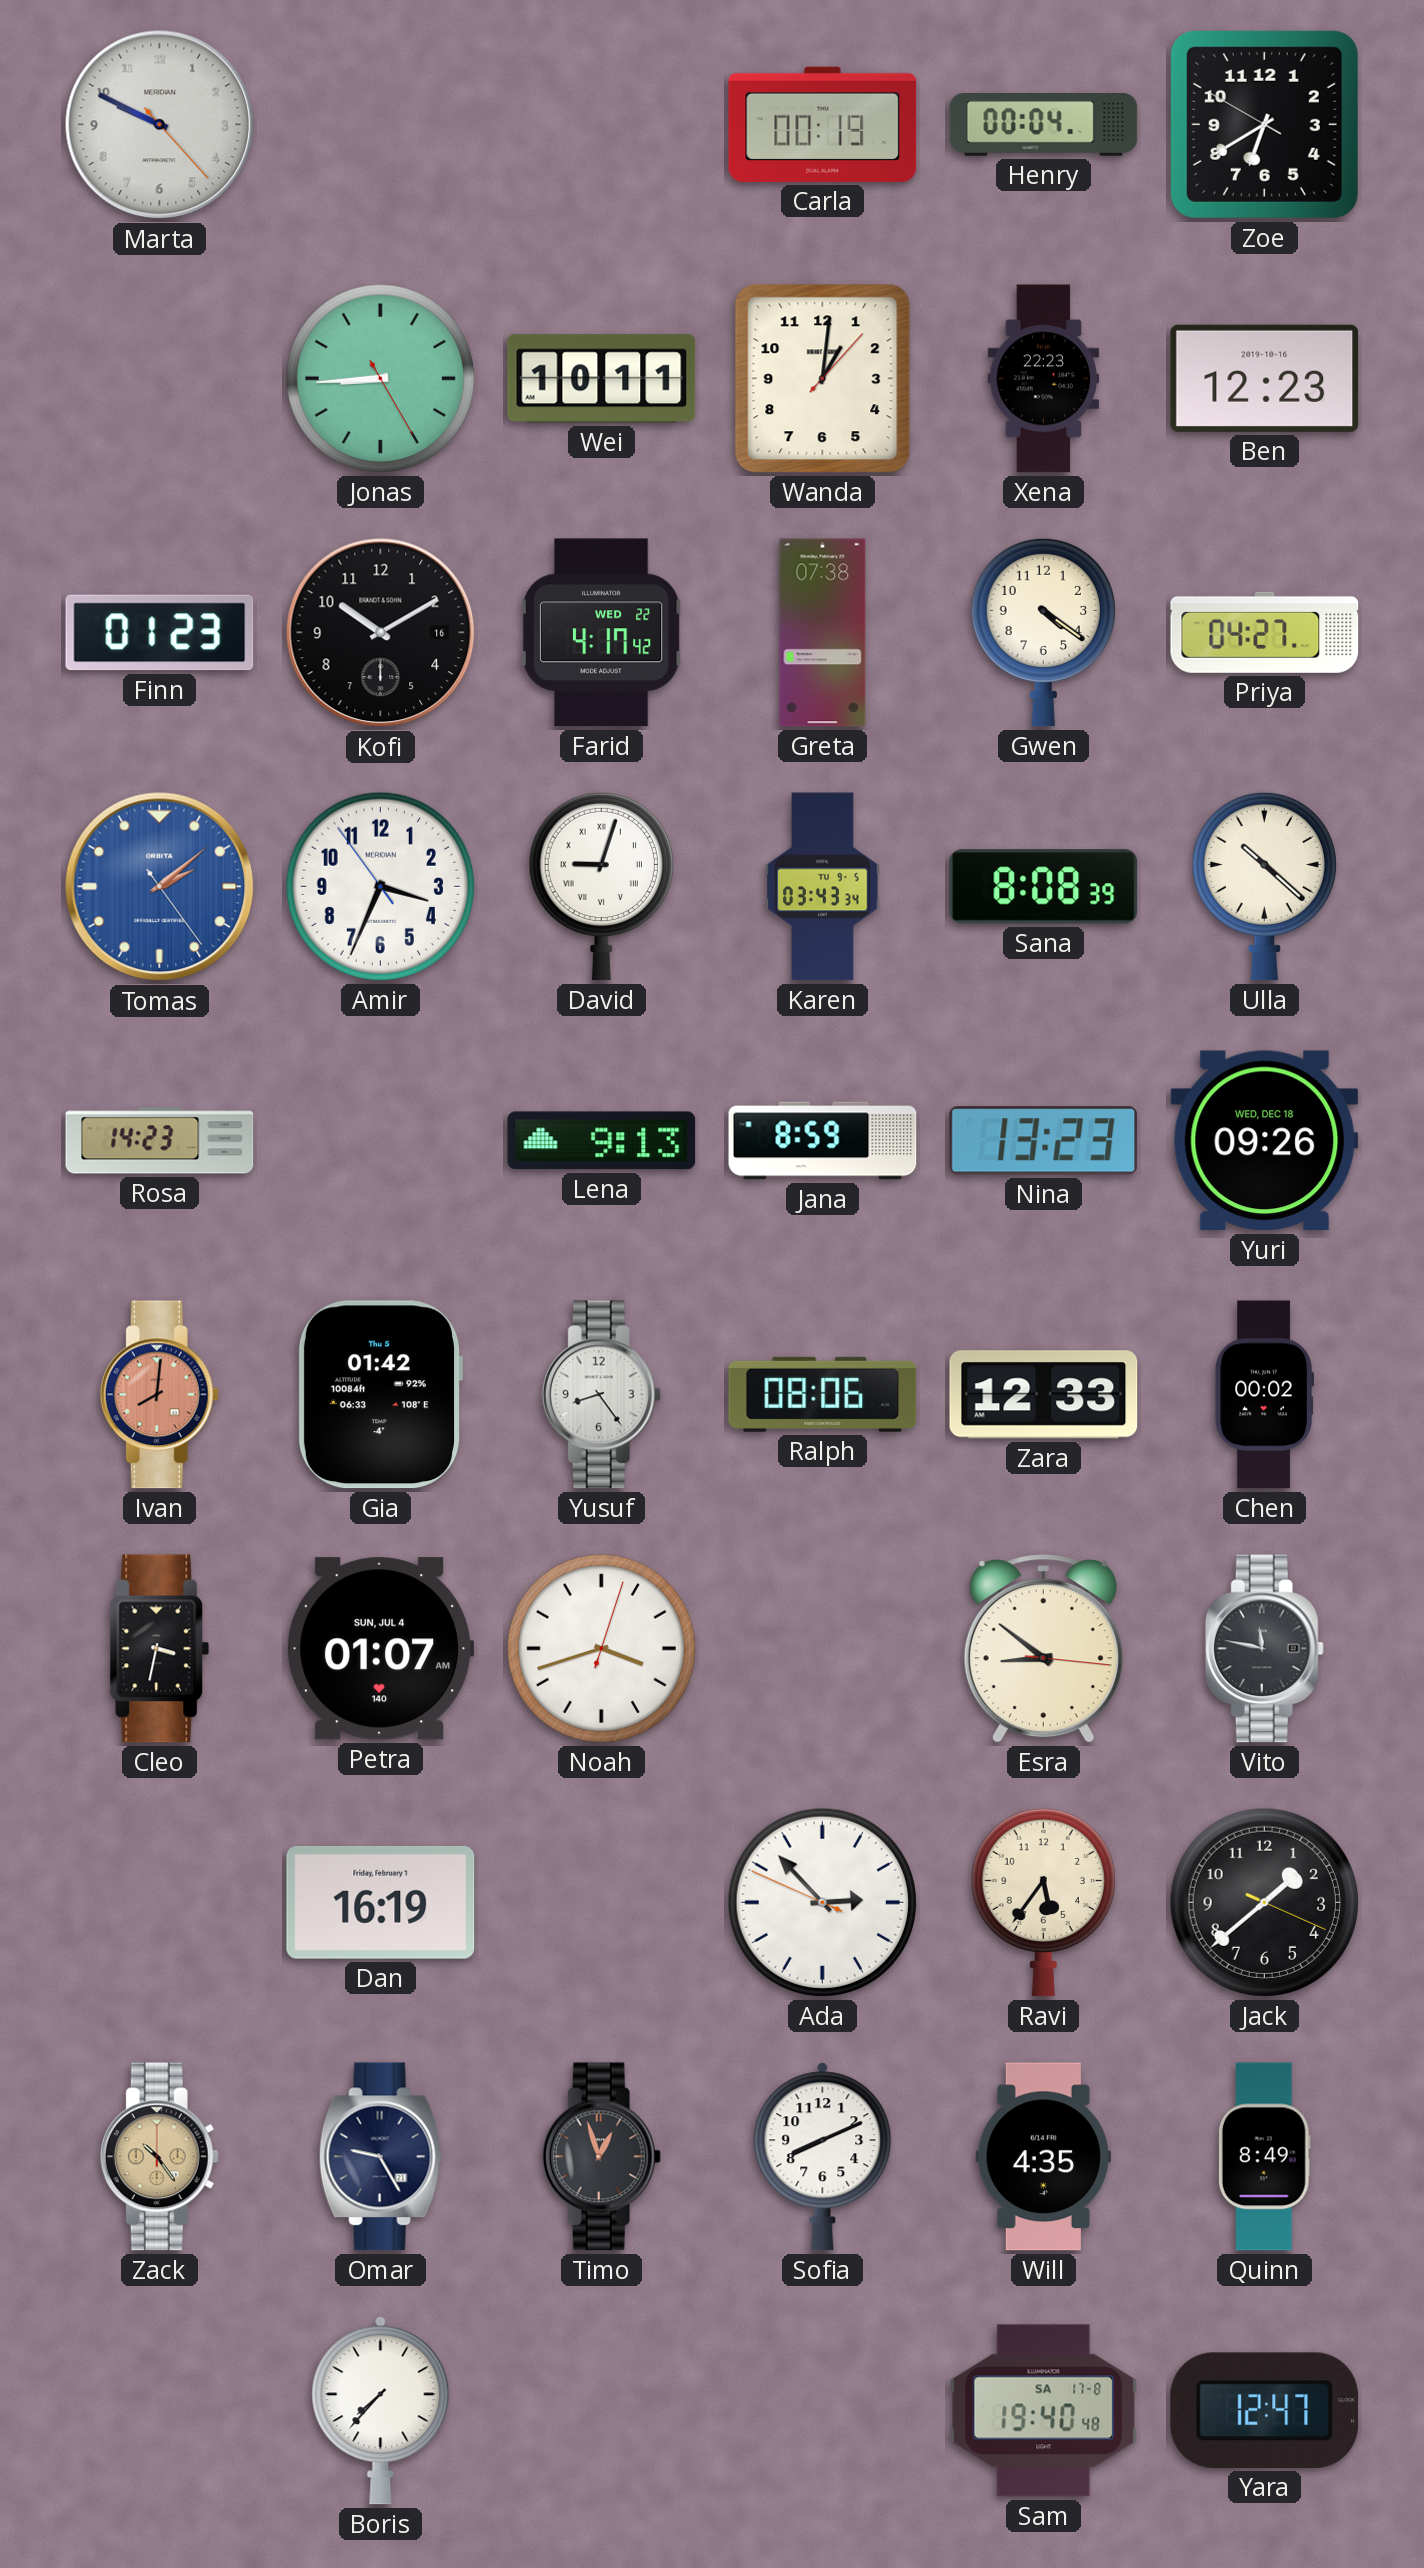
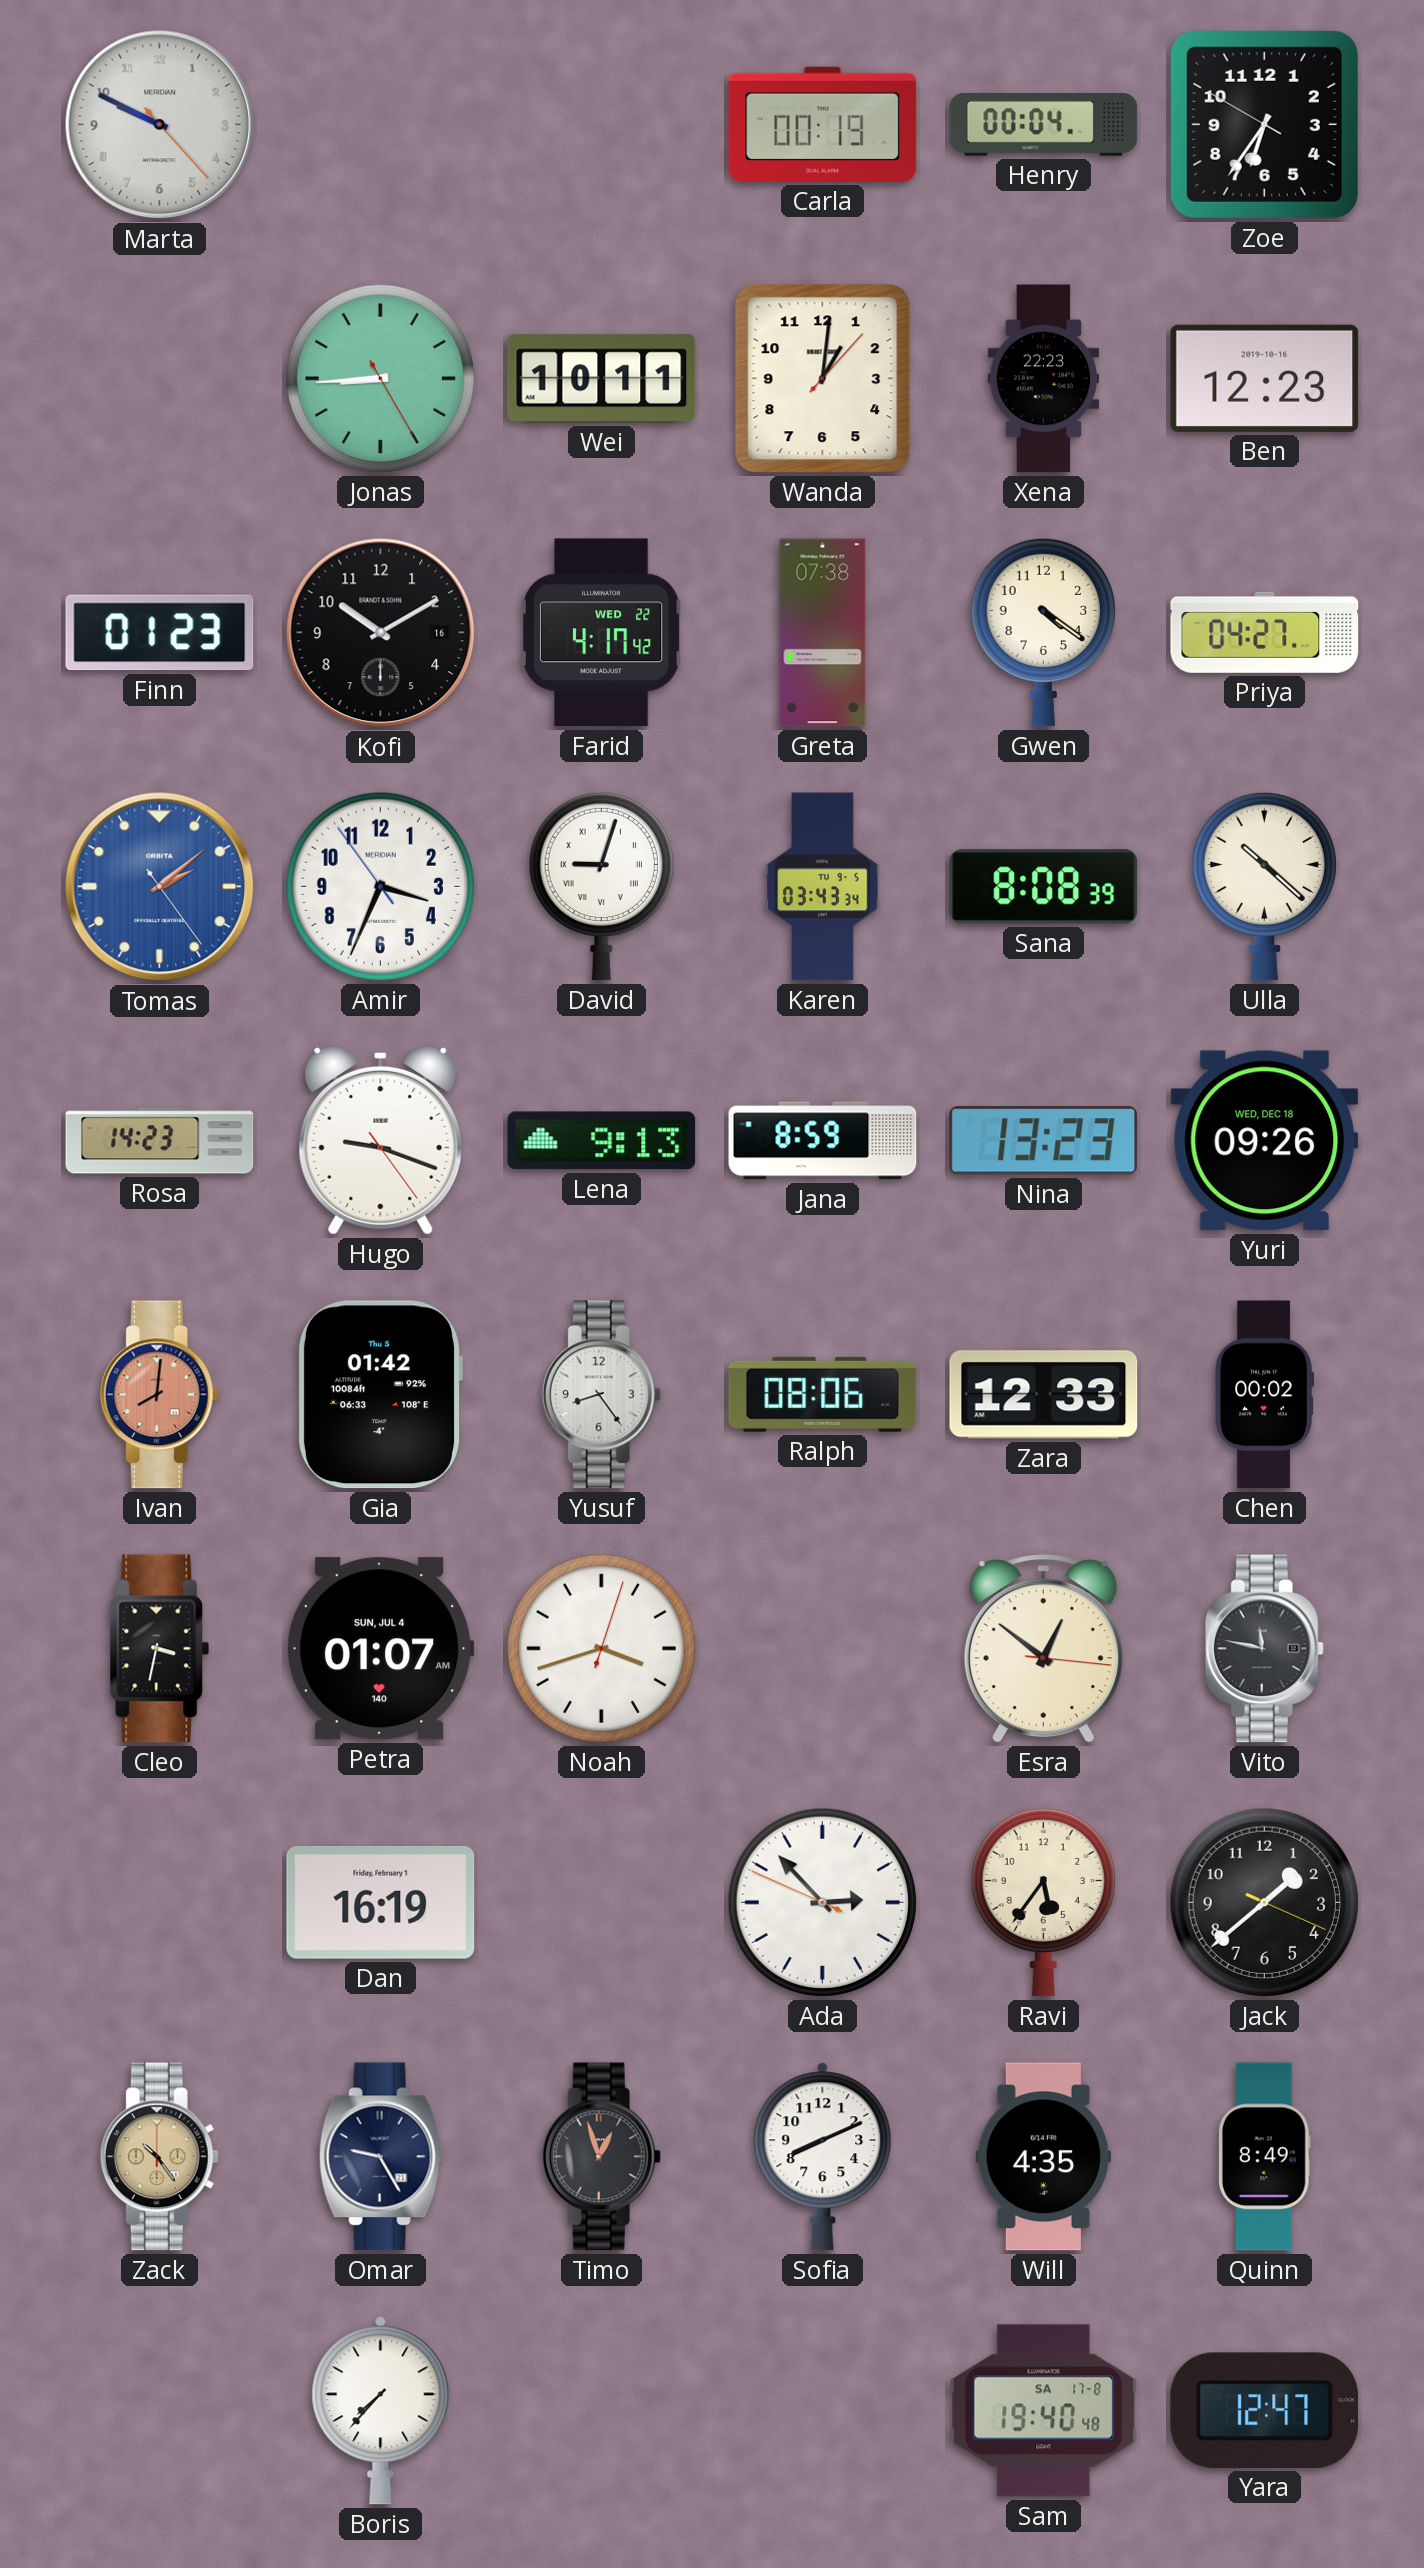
Zoe: 6:39 -> 6:35
Hugo: none -> 9:18
Esra: 8:51 -> 12:51
